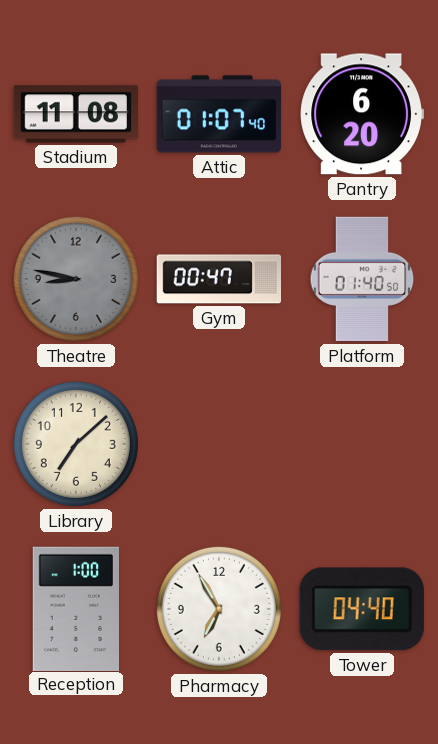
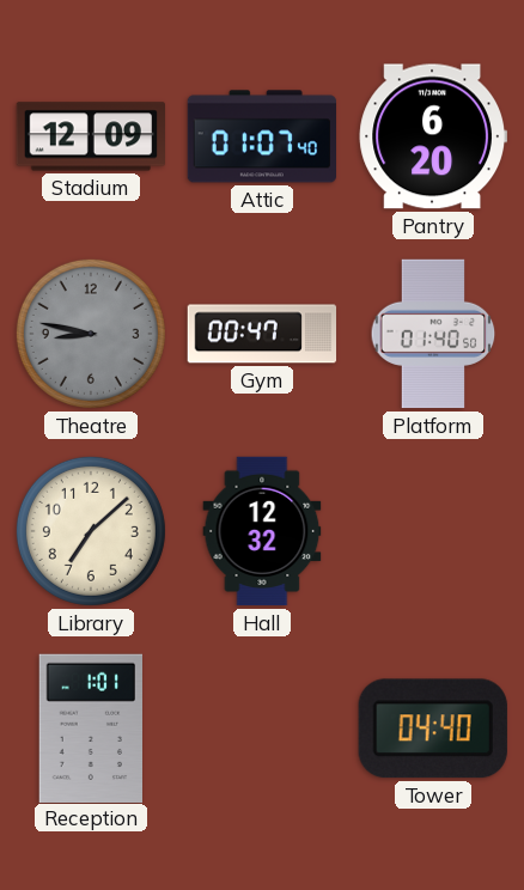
Stadium: 11:08 -> 12:09
Hall: none -> 12:32
Reception: 1:00 -> 1:01
Pharmacy: 6:55 -> none
